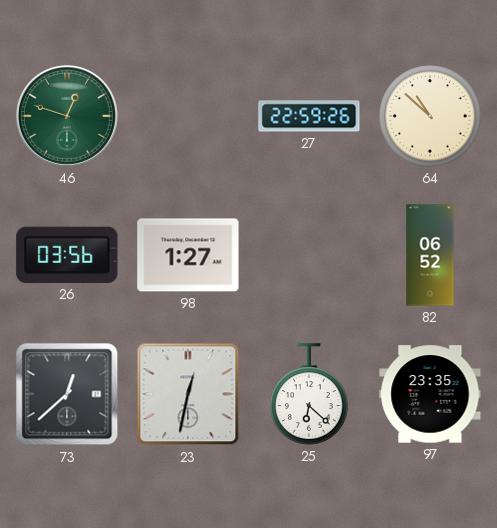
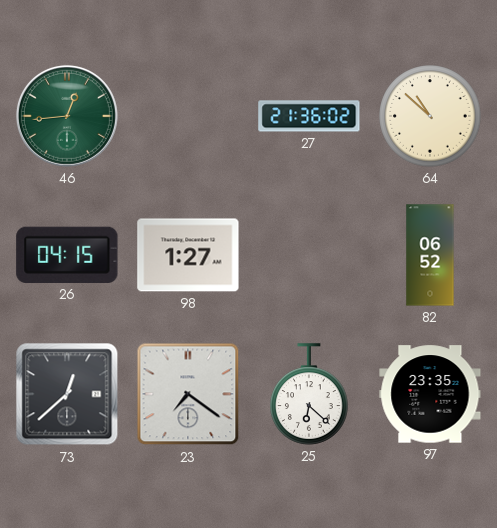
46: 12:48 -> 12:44
27: 22:59 -> 21:36
26: 03:56 -> 04:15
23: 12:32 -> 7:21
